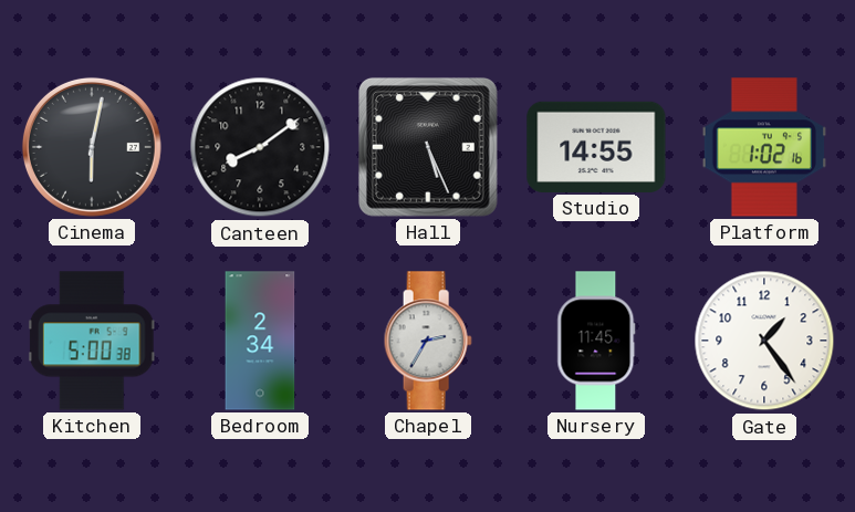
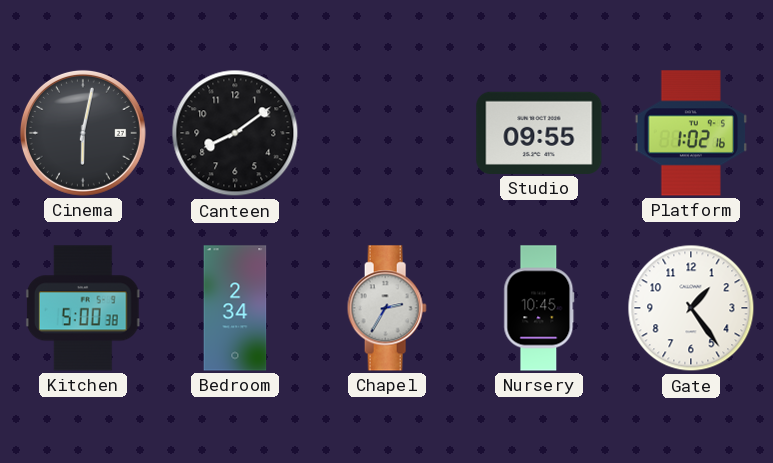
Hall: 5:26 -> none
Studio: 14:55 -> 09:55
Nursery: 11:45 -> 10:45
